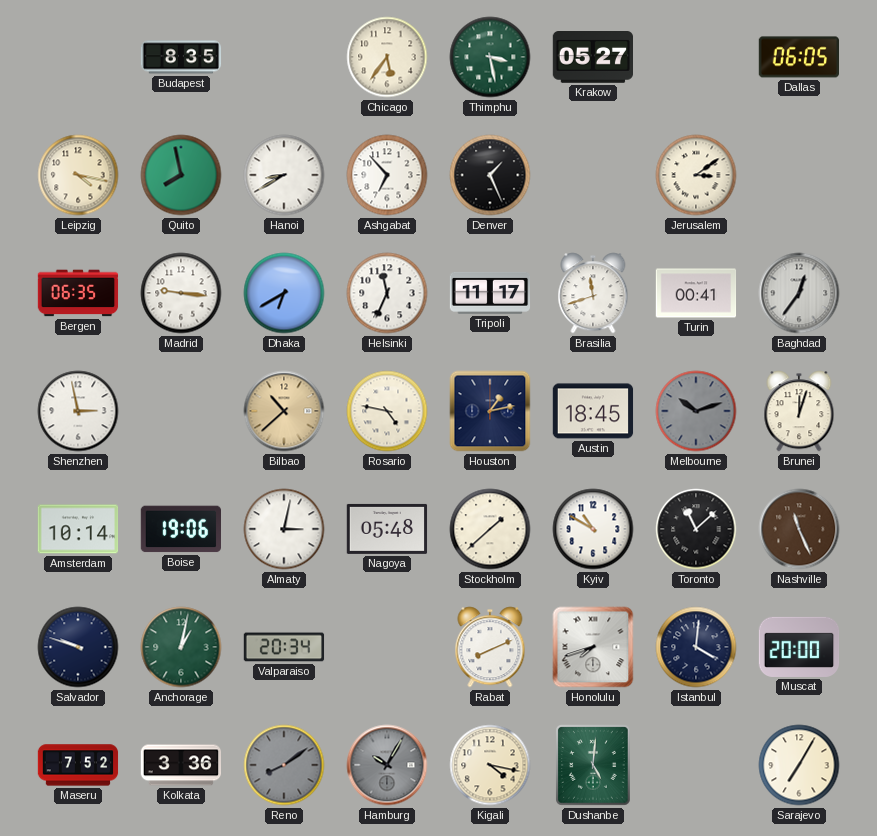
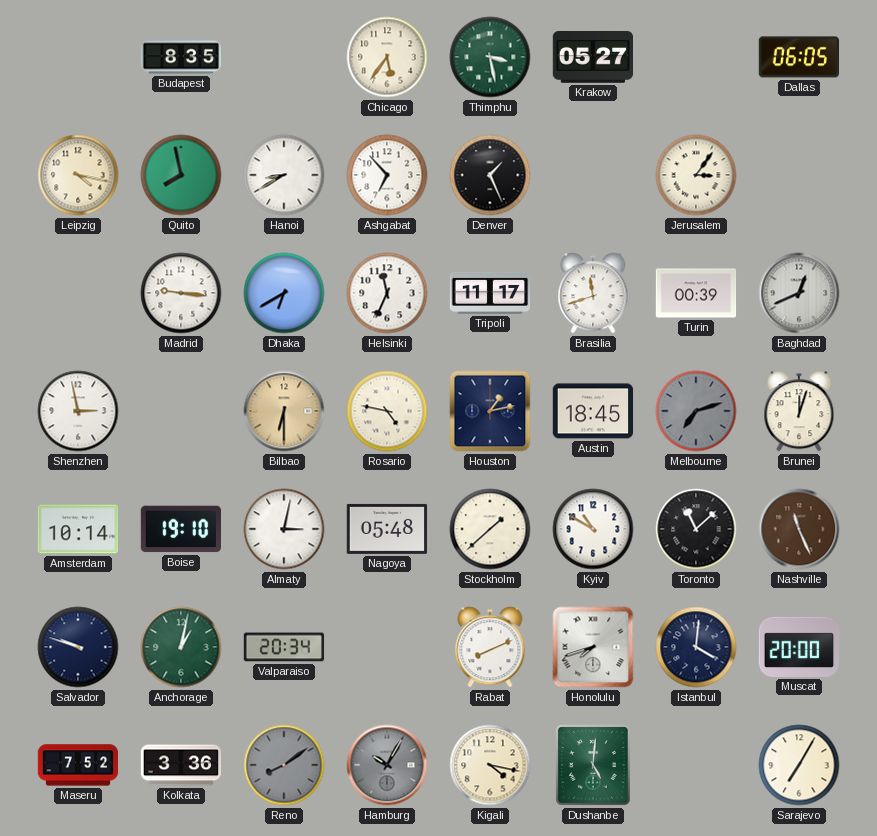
Jerusalem: 3:09 -> 3:06
Bergen: 06:35 -> none
Turin: 00:41 -> 00:39
Baghdad: 12:36 -> 12:41
Bilbao: 10:38 -> 6:30
Melbourne: 10:12 -> 7:12
Boise: 19:06 -> 19:10
